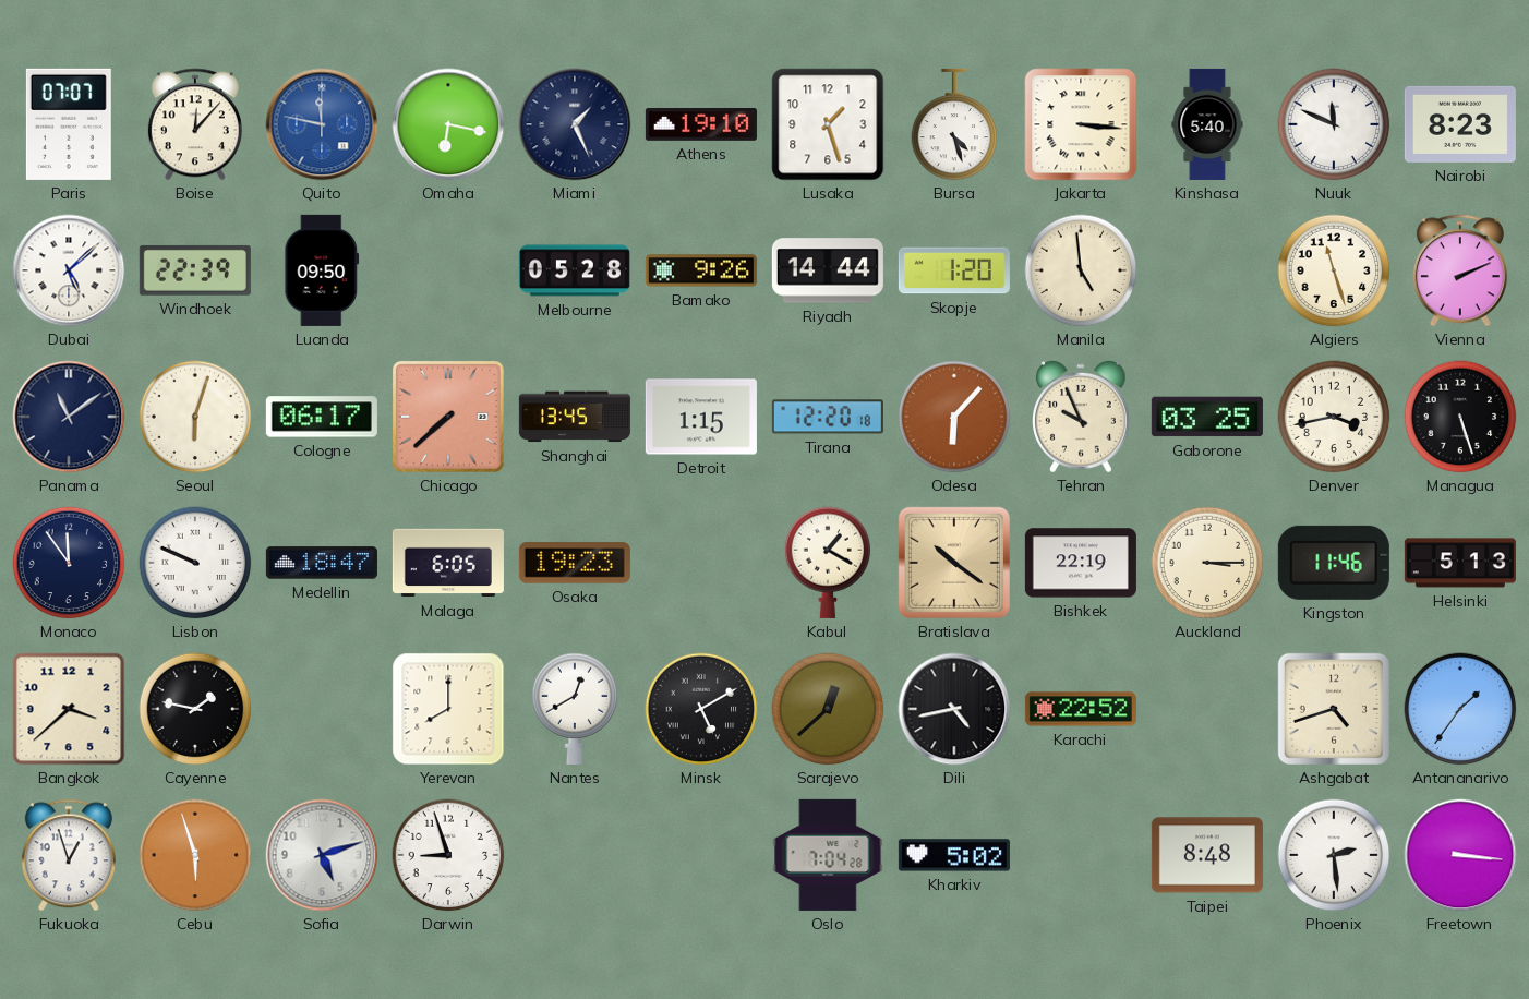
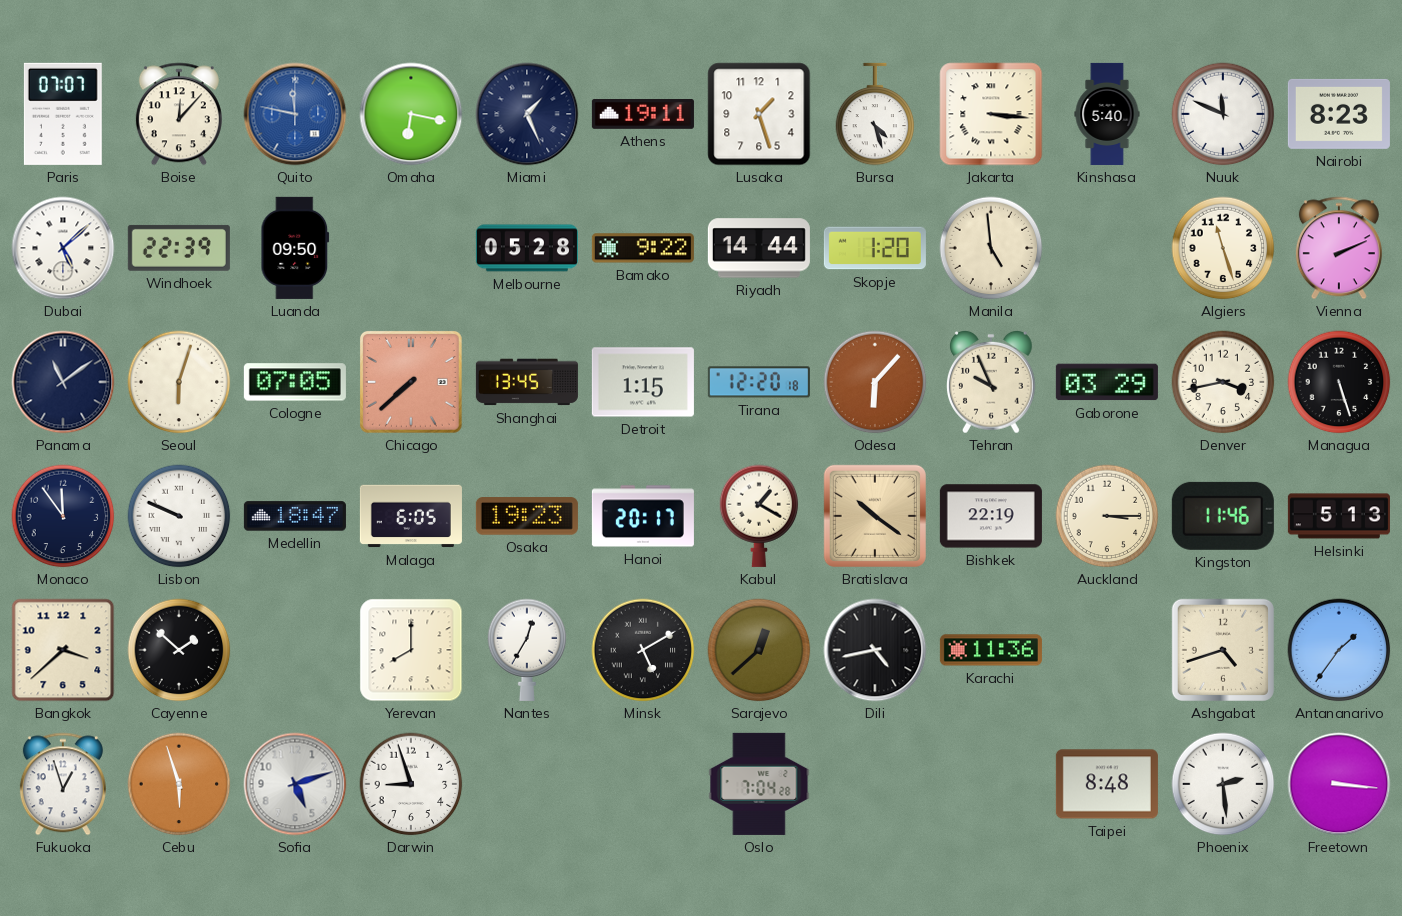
Athens: 19:10 -> 19:11
Bamako: 9:26 -> 9:22
Cologne: 06:17 -> 07:05
Gaborone: 03:25 -> 03:29
Hanoi: none -> 20:17
Cayenne: 1:47 -> 1:52
Nantes: 12:40 -> 12:35
Karachi: 22:52 -> 11:36
Kharkiv: 5:02 -> none
